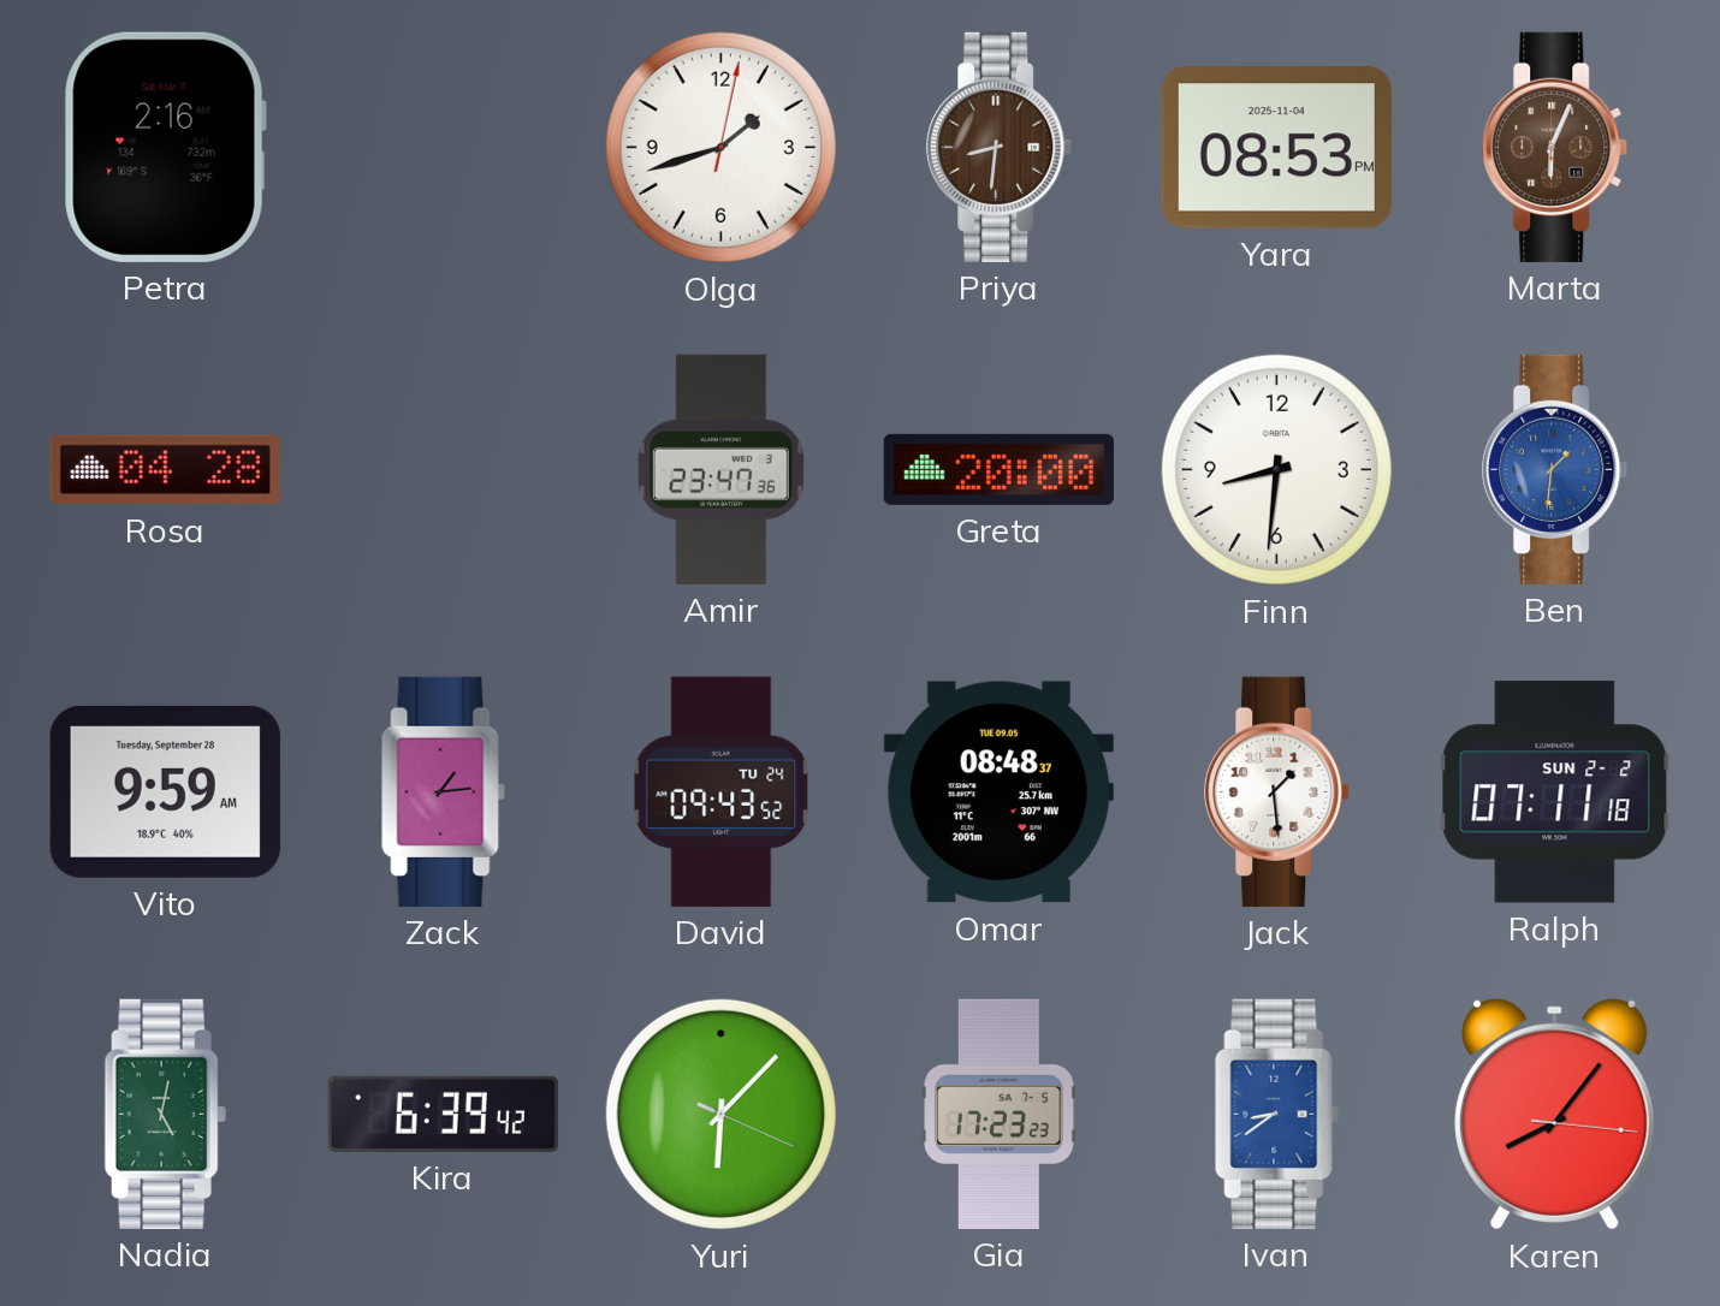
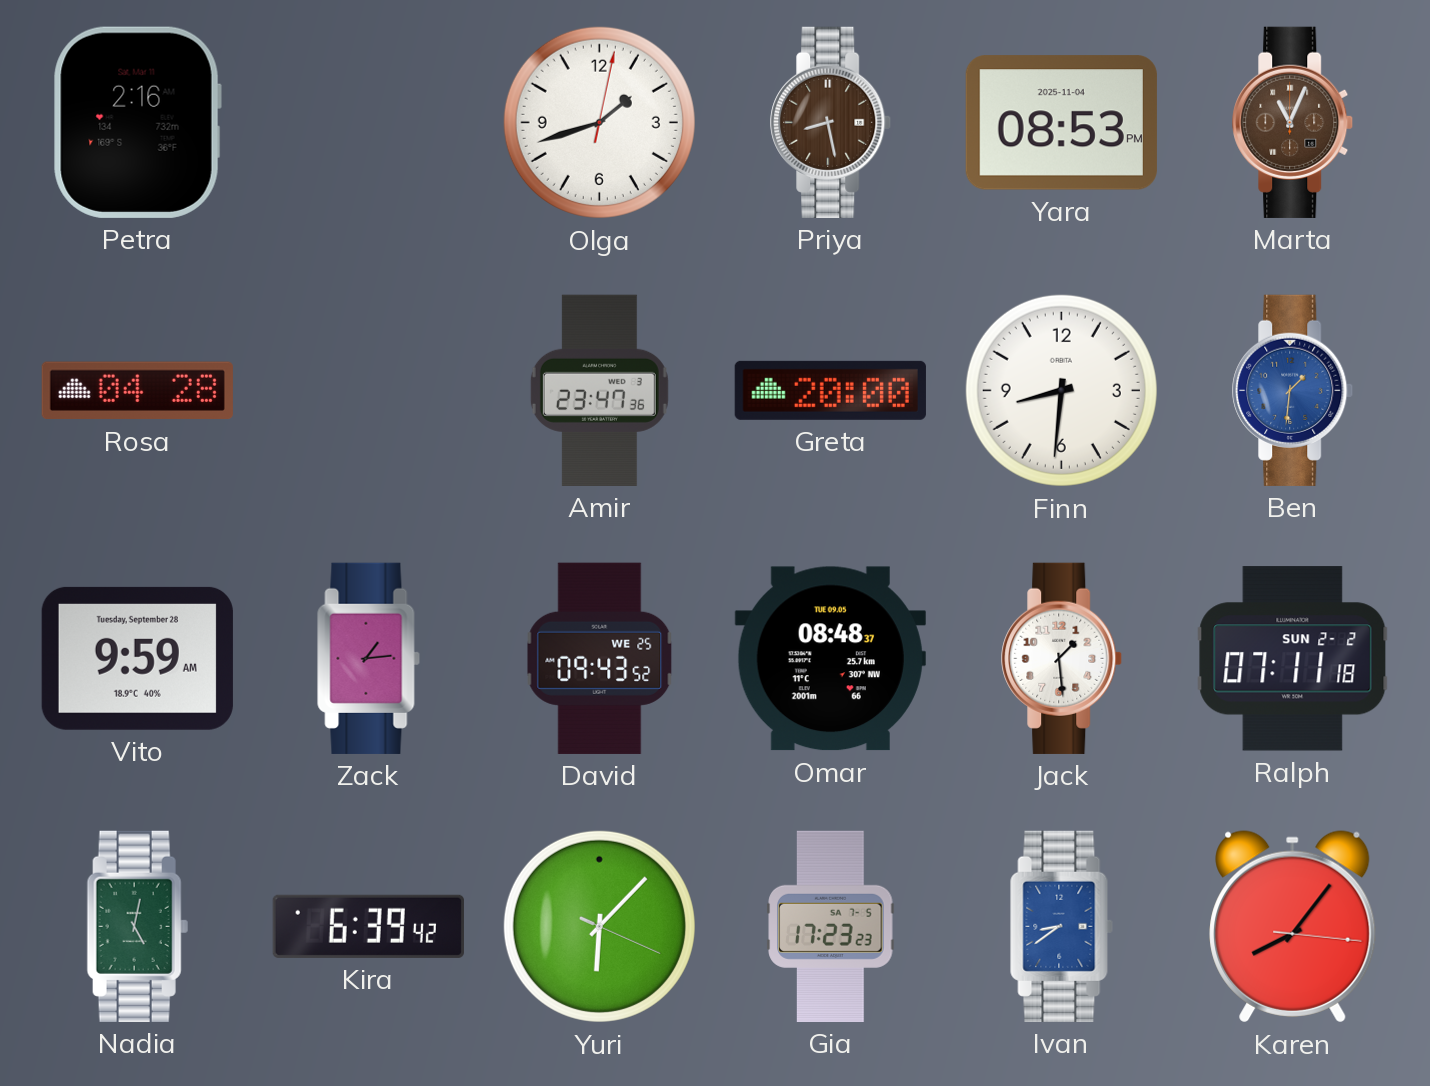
Priya: 8:31 -> 8:28
Marta: 6:04 -> 11:04
David date: TU 24 -> WE 25
